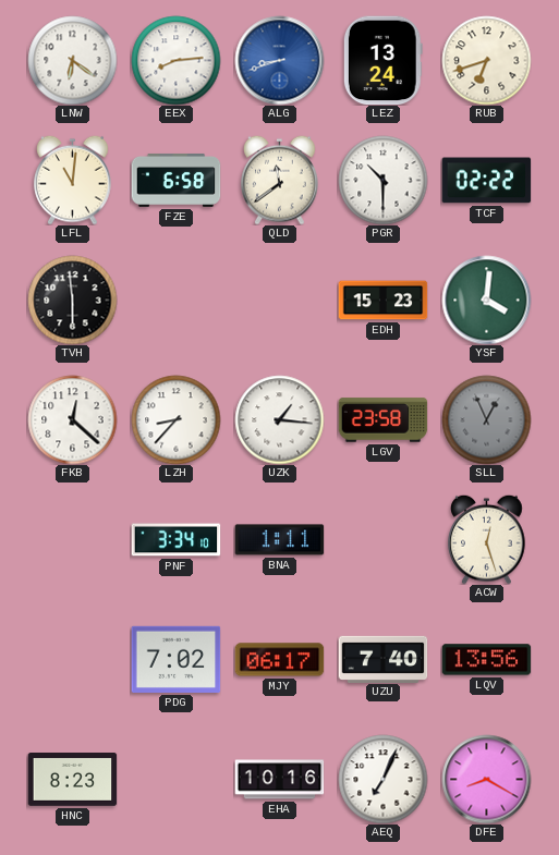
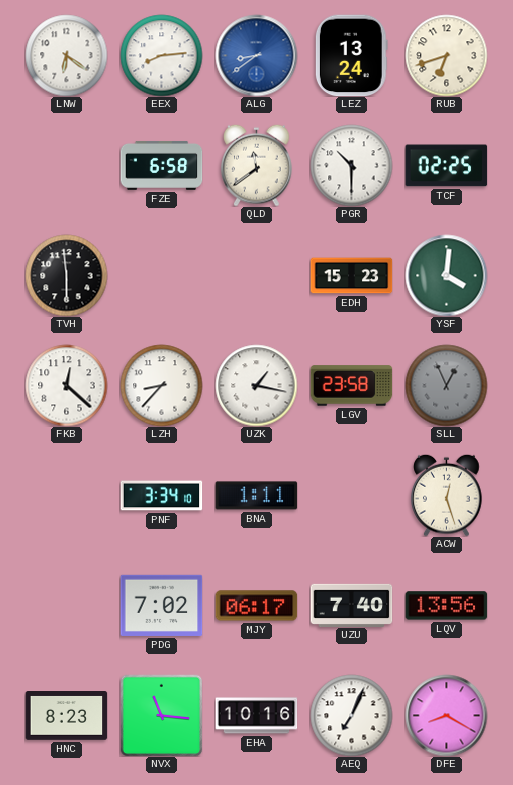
ALG: 8:42 -> 8:39
LFL: 11:01 -> none
TCF: 02:22 -> 02:25
UZK: 1:16 -> 1:17
NVX: none -> 11:16
